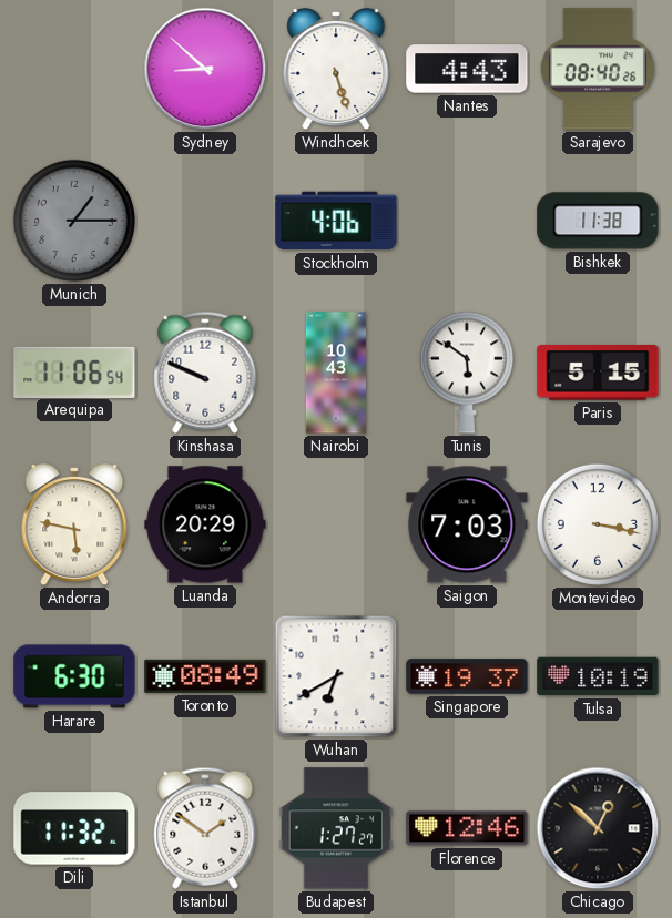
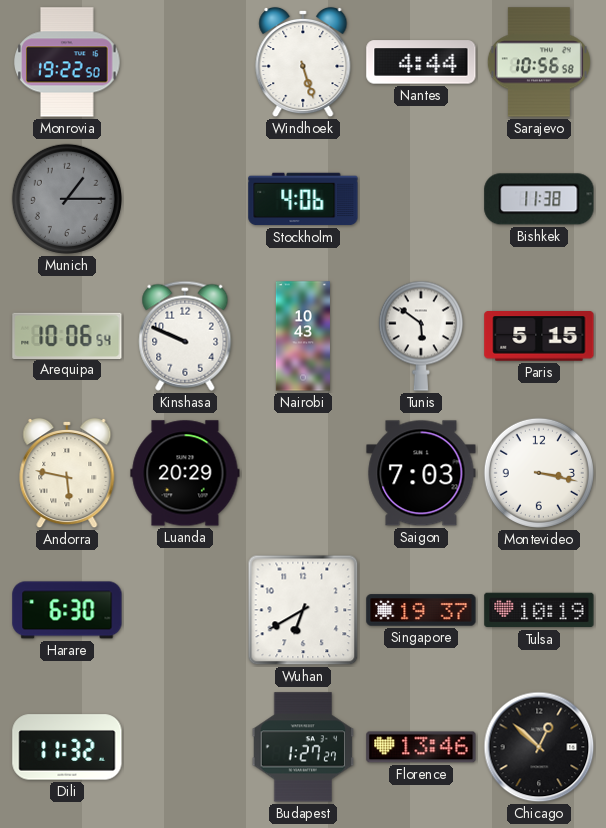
Monrovia: none -> 19:22
Sydney: 8:52 -> none
Nantes: 4:43 -> 4:44
Sarajevo: 08:40 -> 10:56
Arequipa: 11:06 -> 10:06
Toronto: 08:49 -> none
Istanbul: 1:51 -> none
Florence: 12:46 -> 13:46
